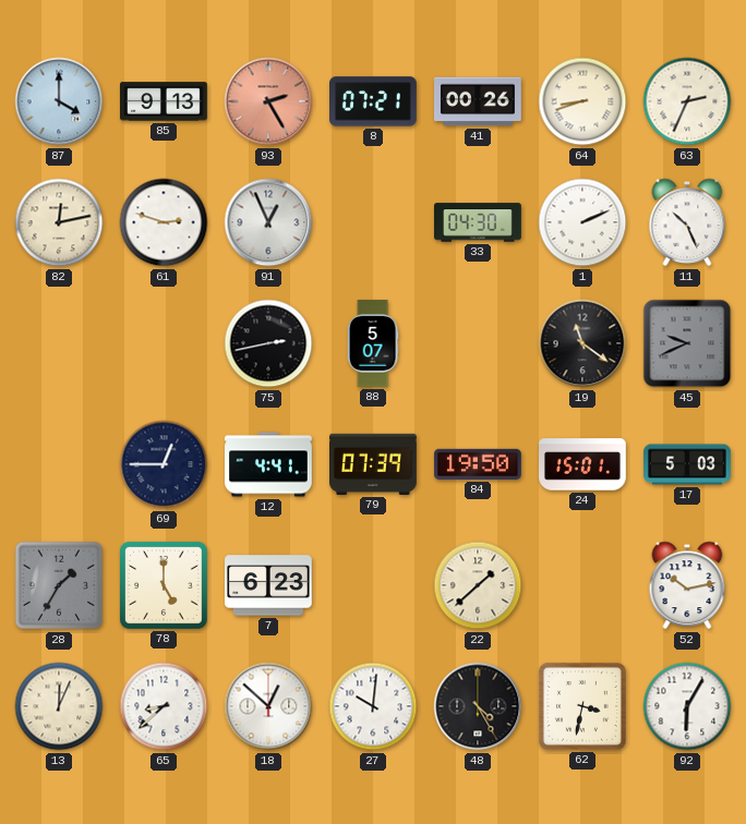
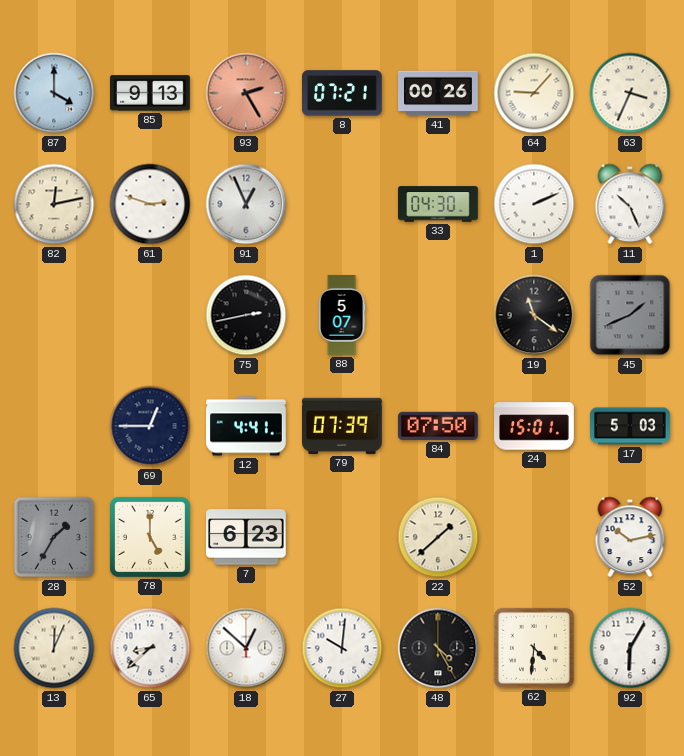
64: 8:42 -> 9:07
63: 2:34 -> 3:34
45: 9:41 -> 1:41
84: 19:50 -> 07:50
62: 3:32 -> 4:31
